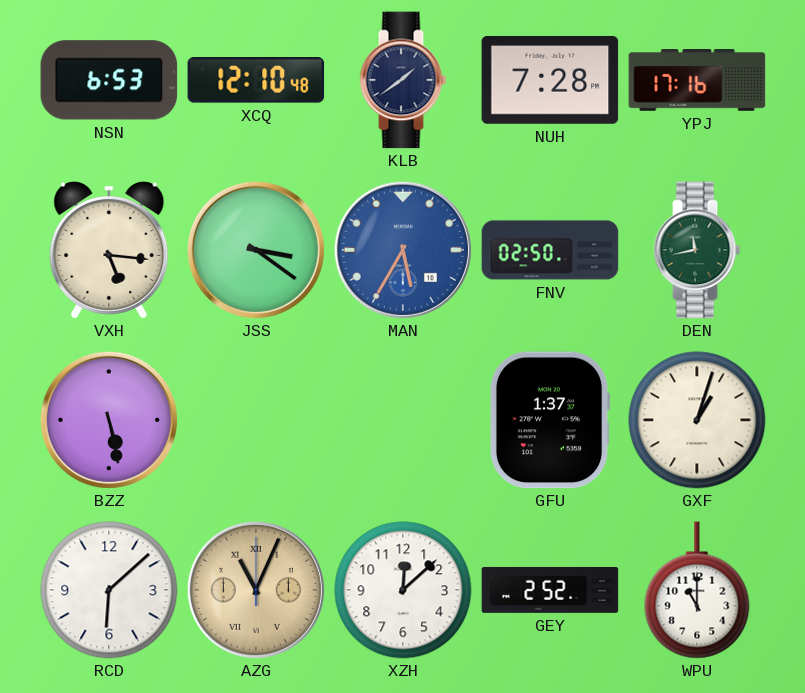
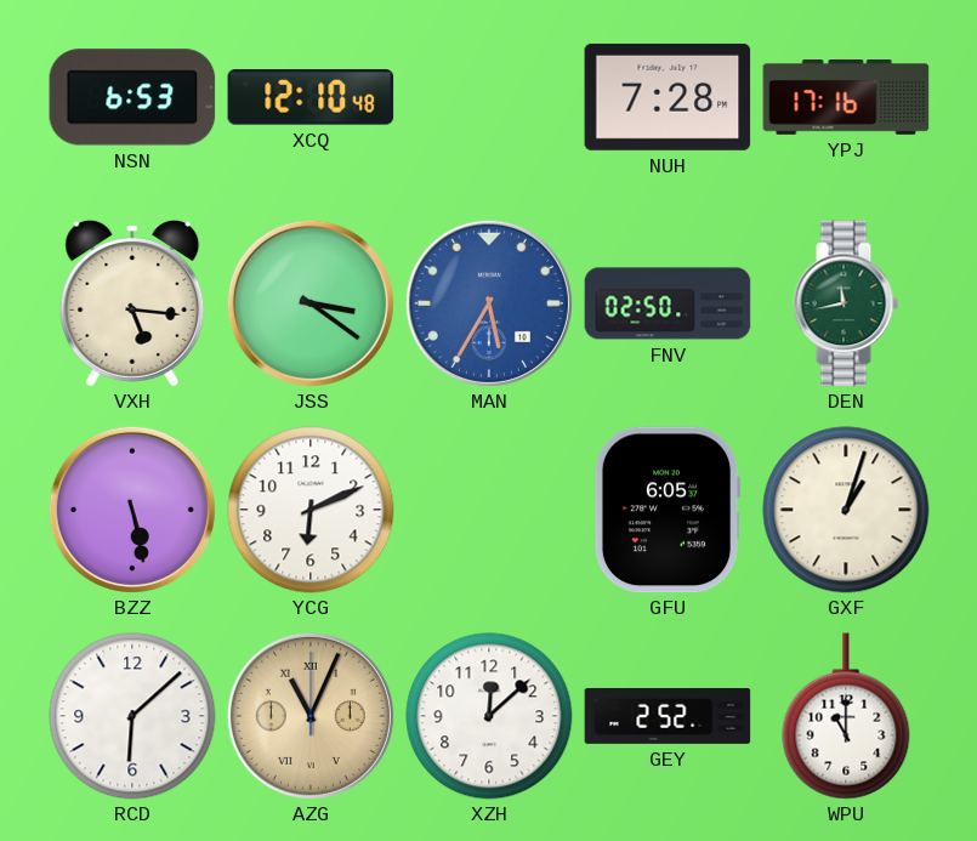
KLB: 1:39 -> none
YCG: none -> 6:11
GFU: 1:37 -> 6:05
